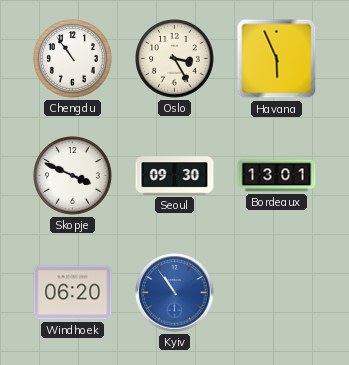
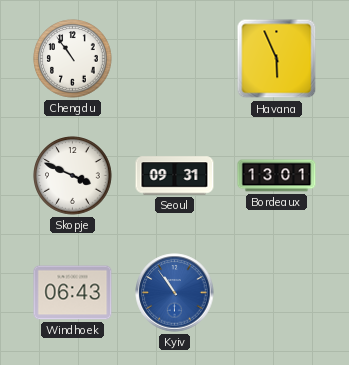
Oslo: 3:25 -> none
Seoul: 09:30 -> 09:31
Windhoek: 06:20 -> 06:43
